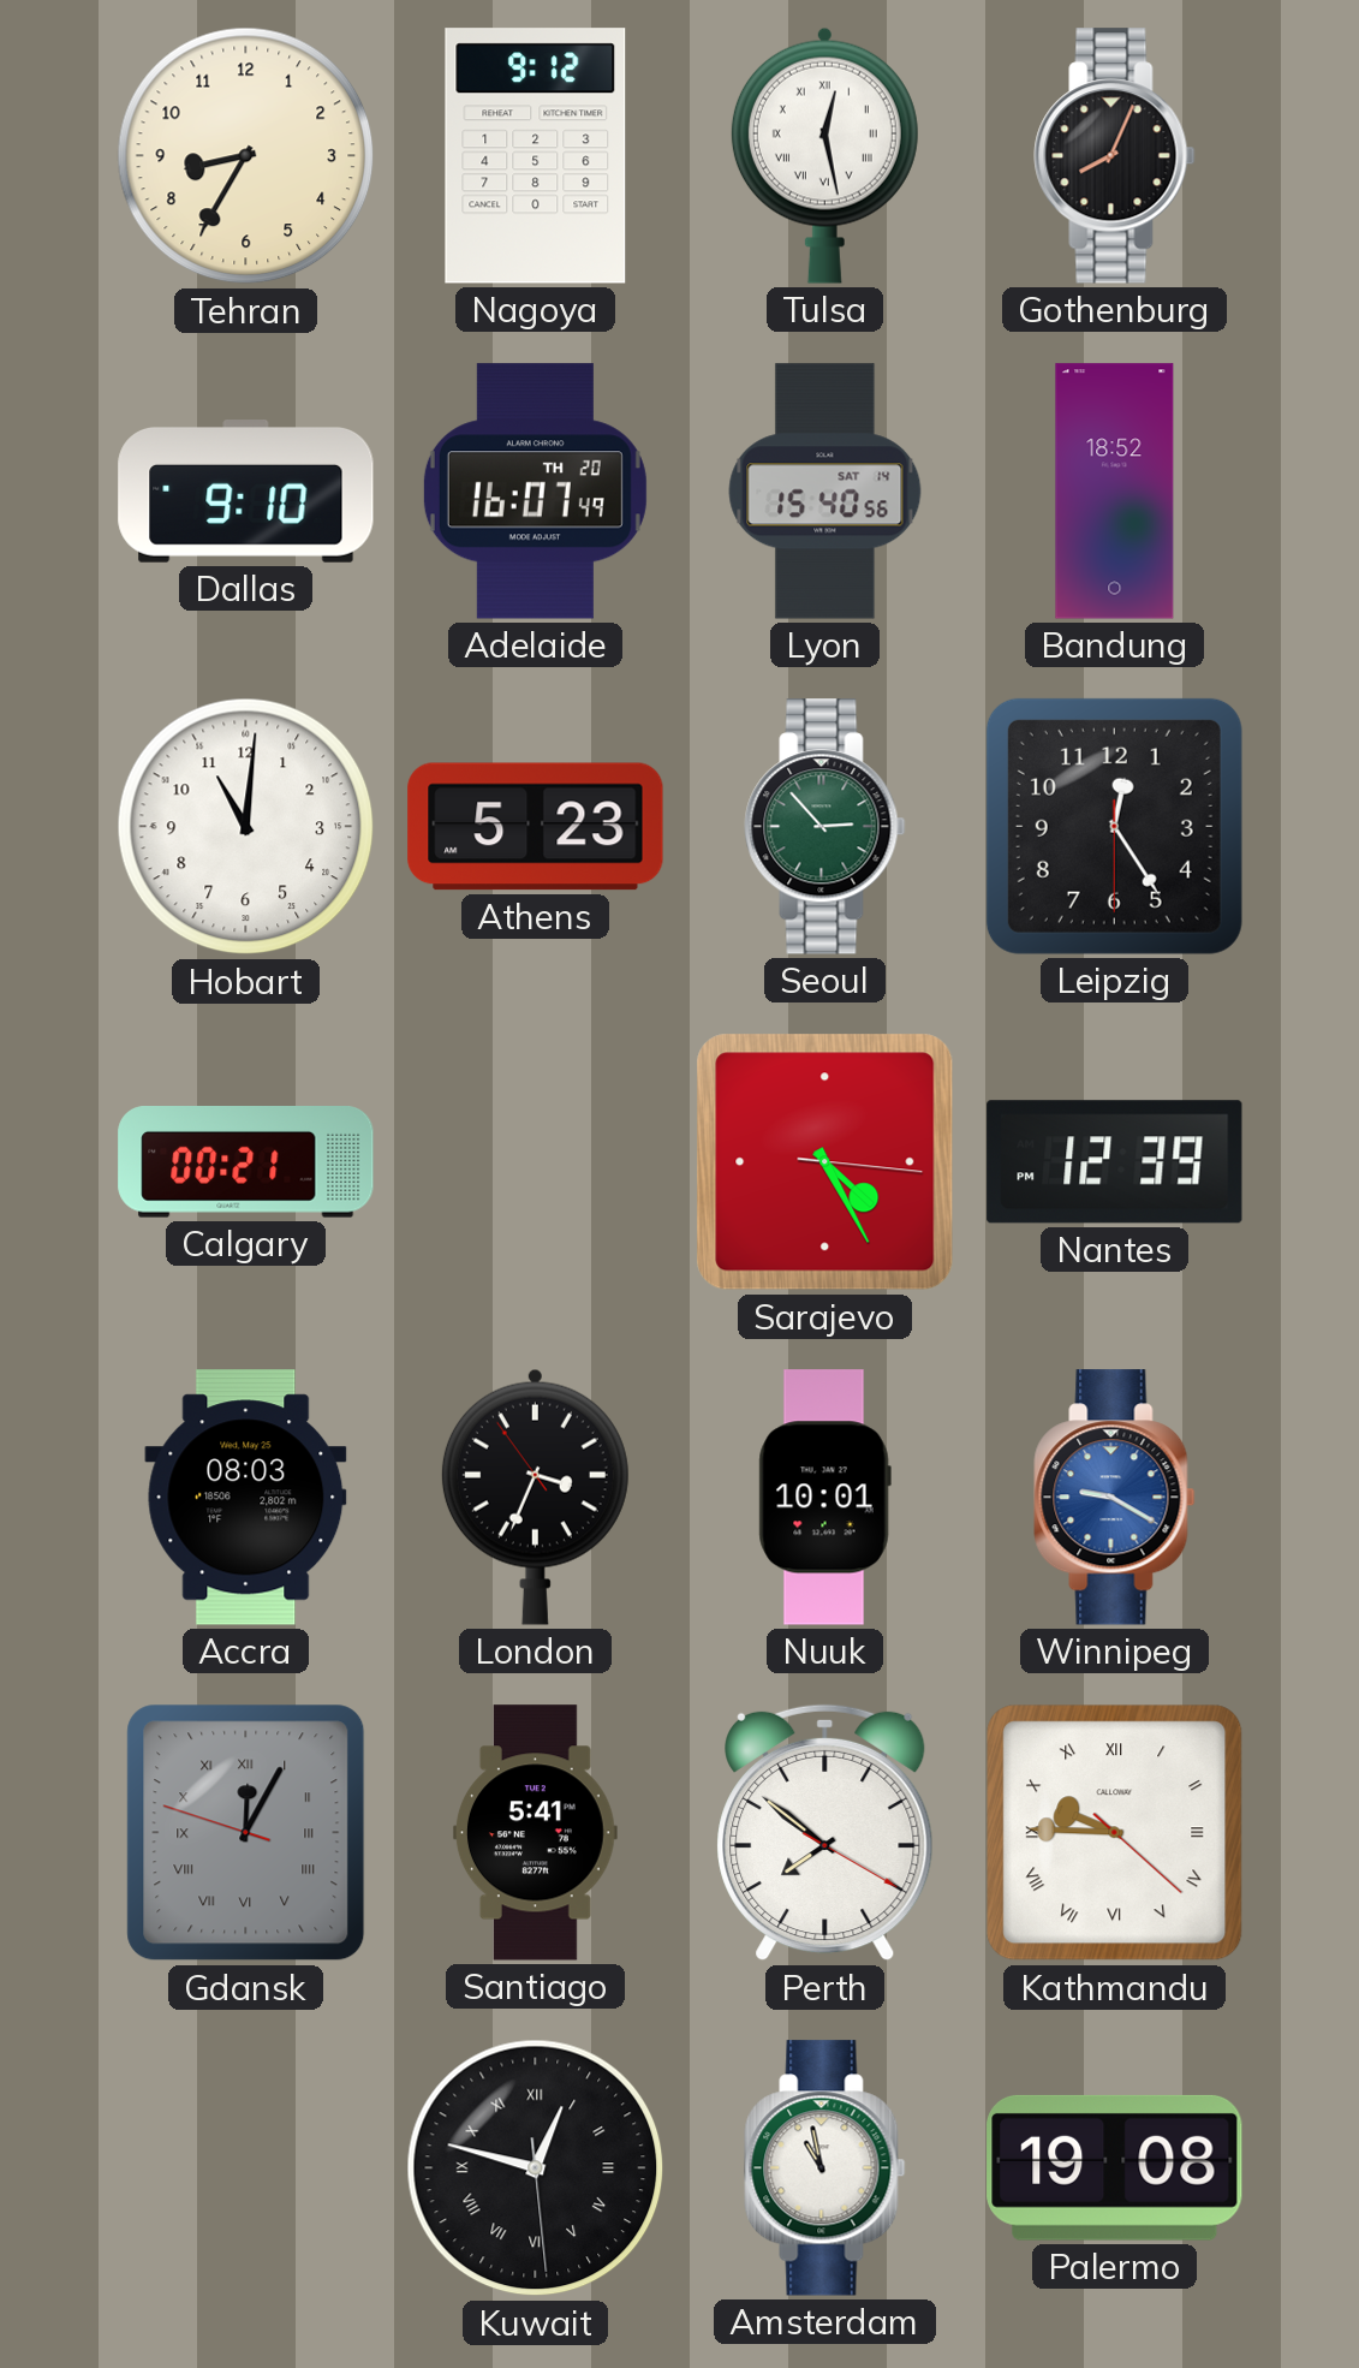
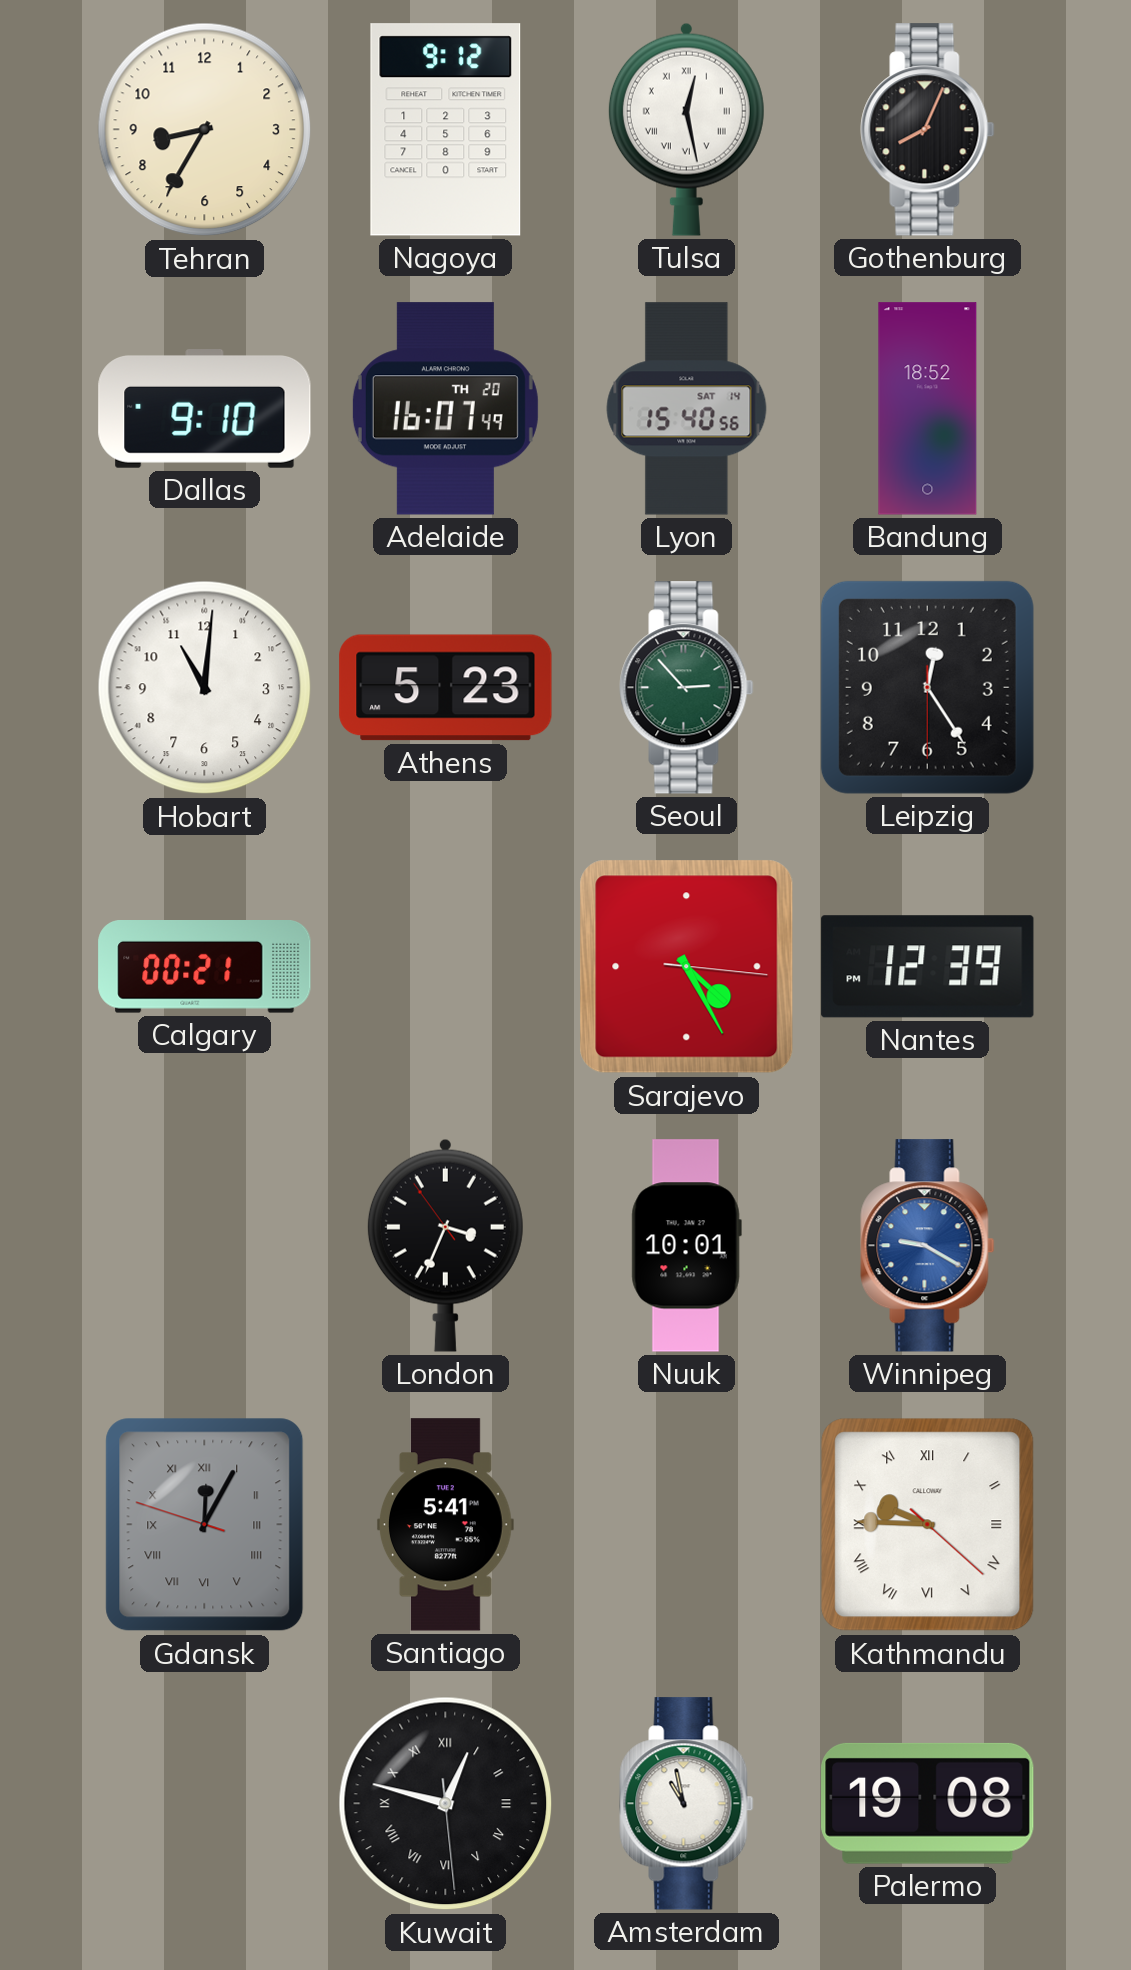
Accra: 08:03 -> none
Perth: 7:51 -> none
